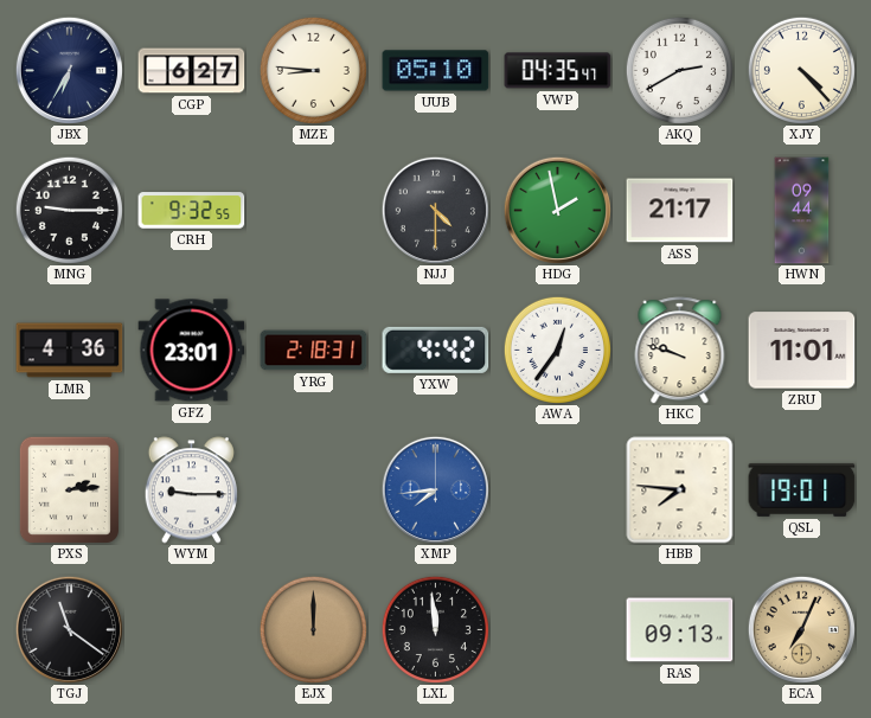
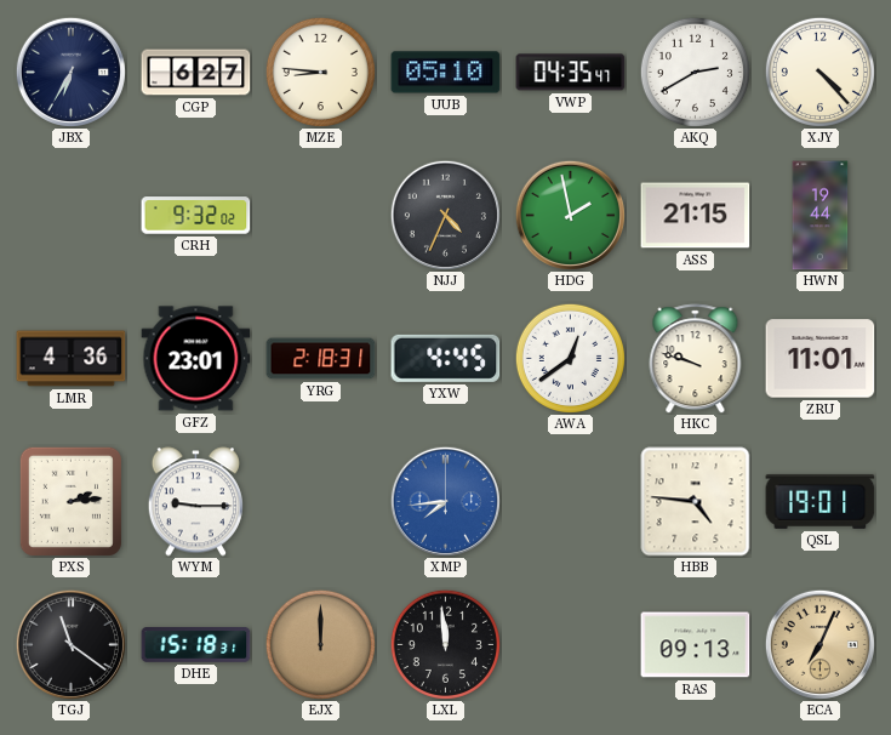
MNG: 9:15 -> none
CRH: 9:32:55 -> 9:32:02
NJJ: 4:30 -> 4:34
ASS: 21:17 -> 21:15
HWN: 09:44 -> 19:44
YXW: 4:42 -> 4:45
AWA: 12:36 -> 12:39
HBB: 7:46 -> 4:46
DHE: none -> 15:18
